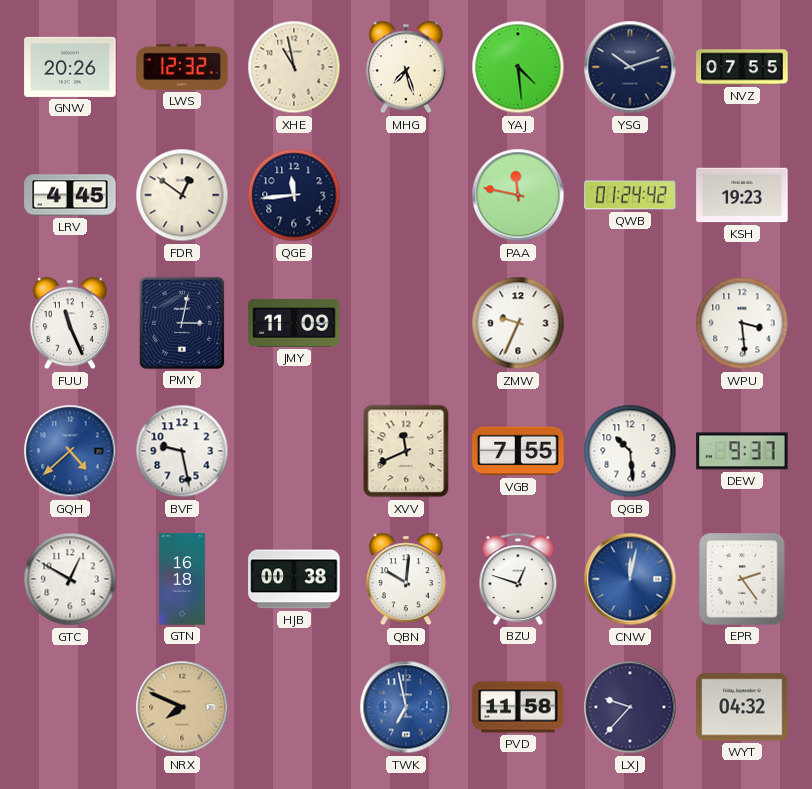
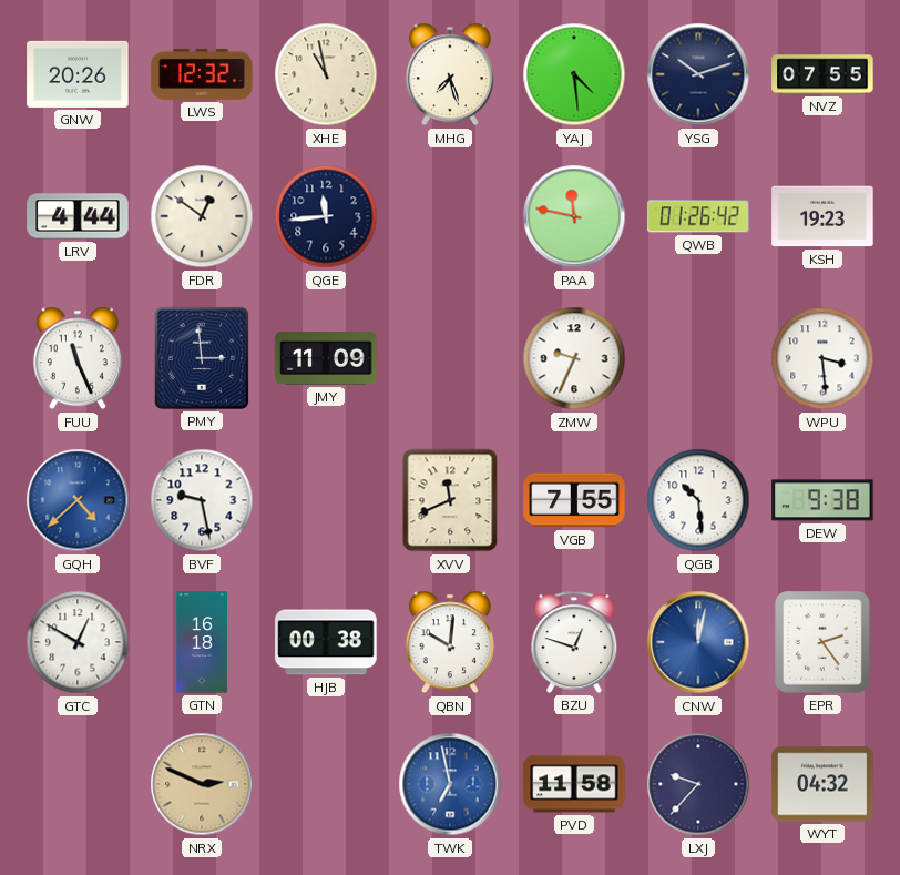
LRV: 4:45 -> 4:44
QWB: 01:24 -> 01:26
PMY: 3:02 -> 2:59
DEW: 9:37 -> 9:38
NRX: 7:49 -> 2:49
